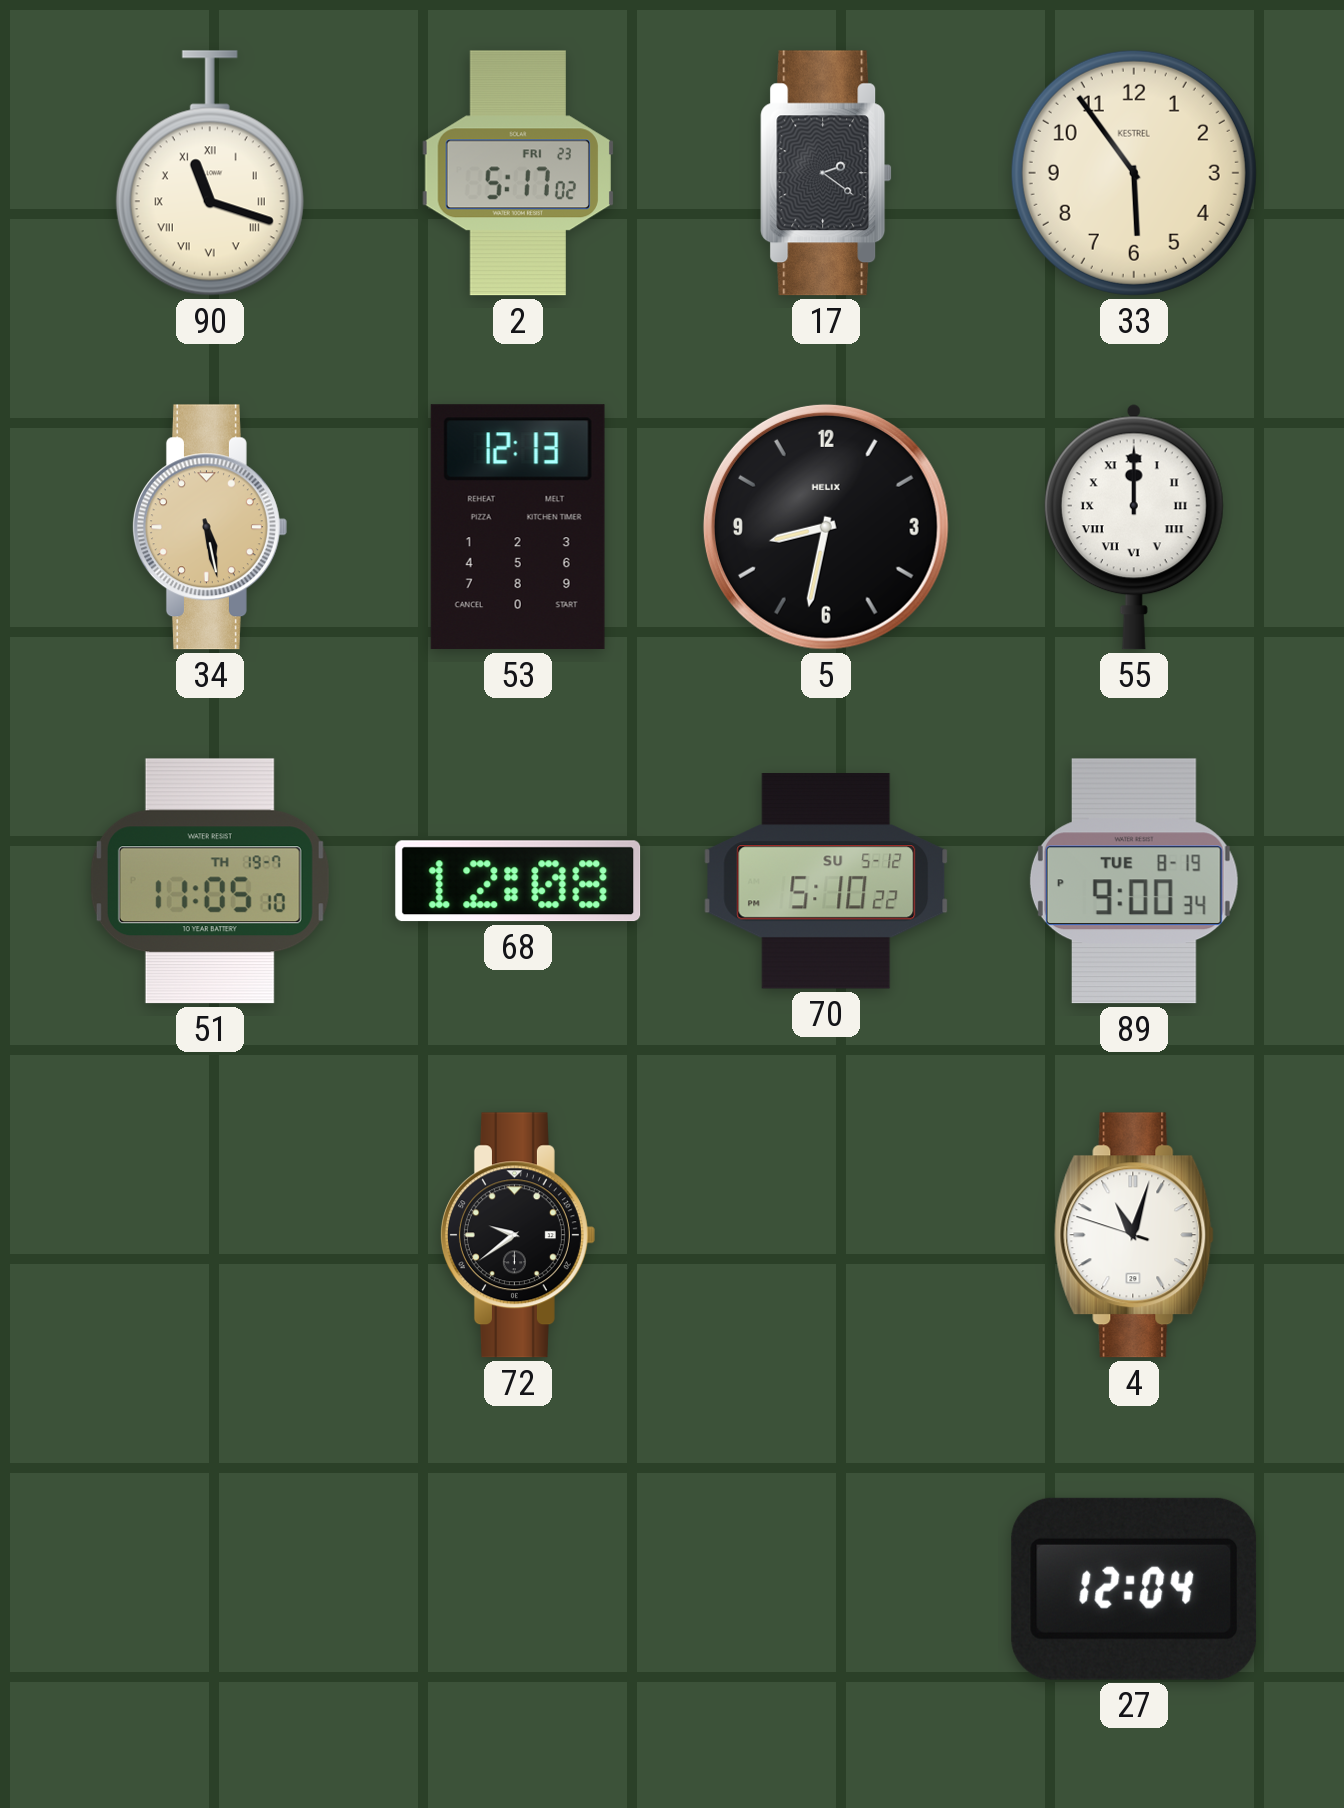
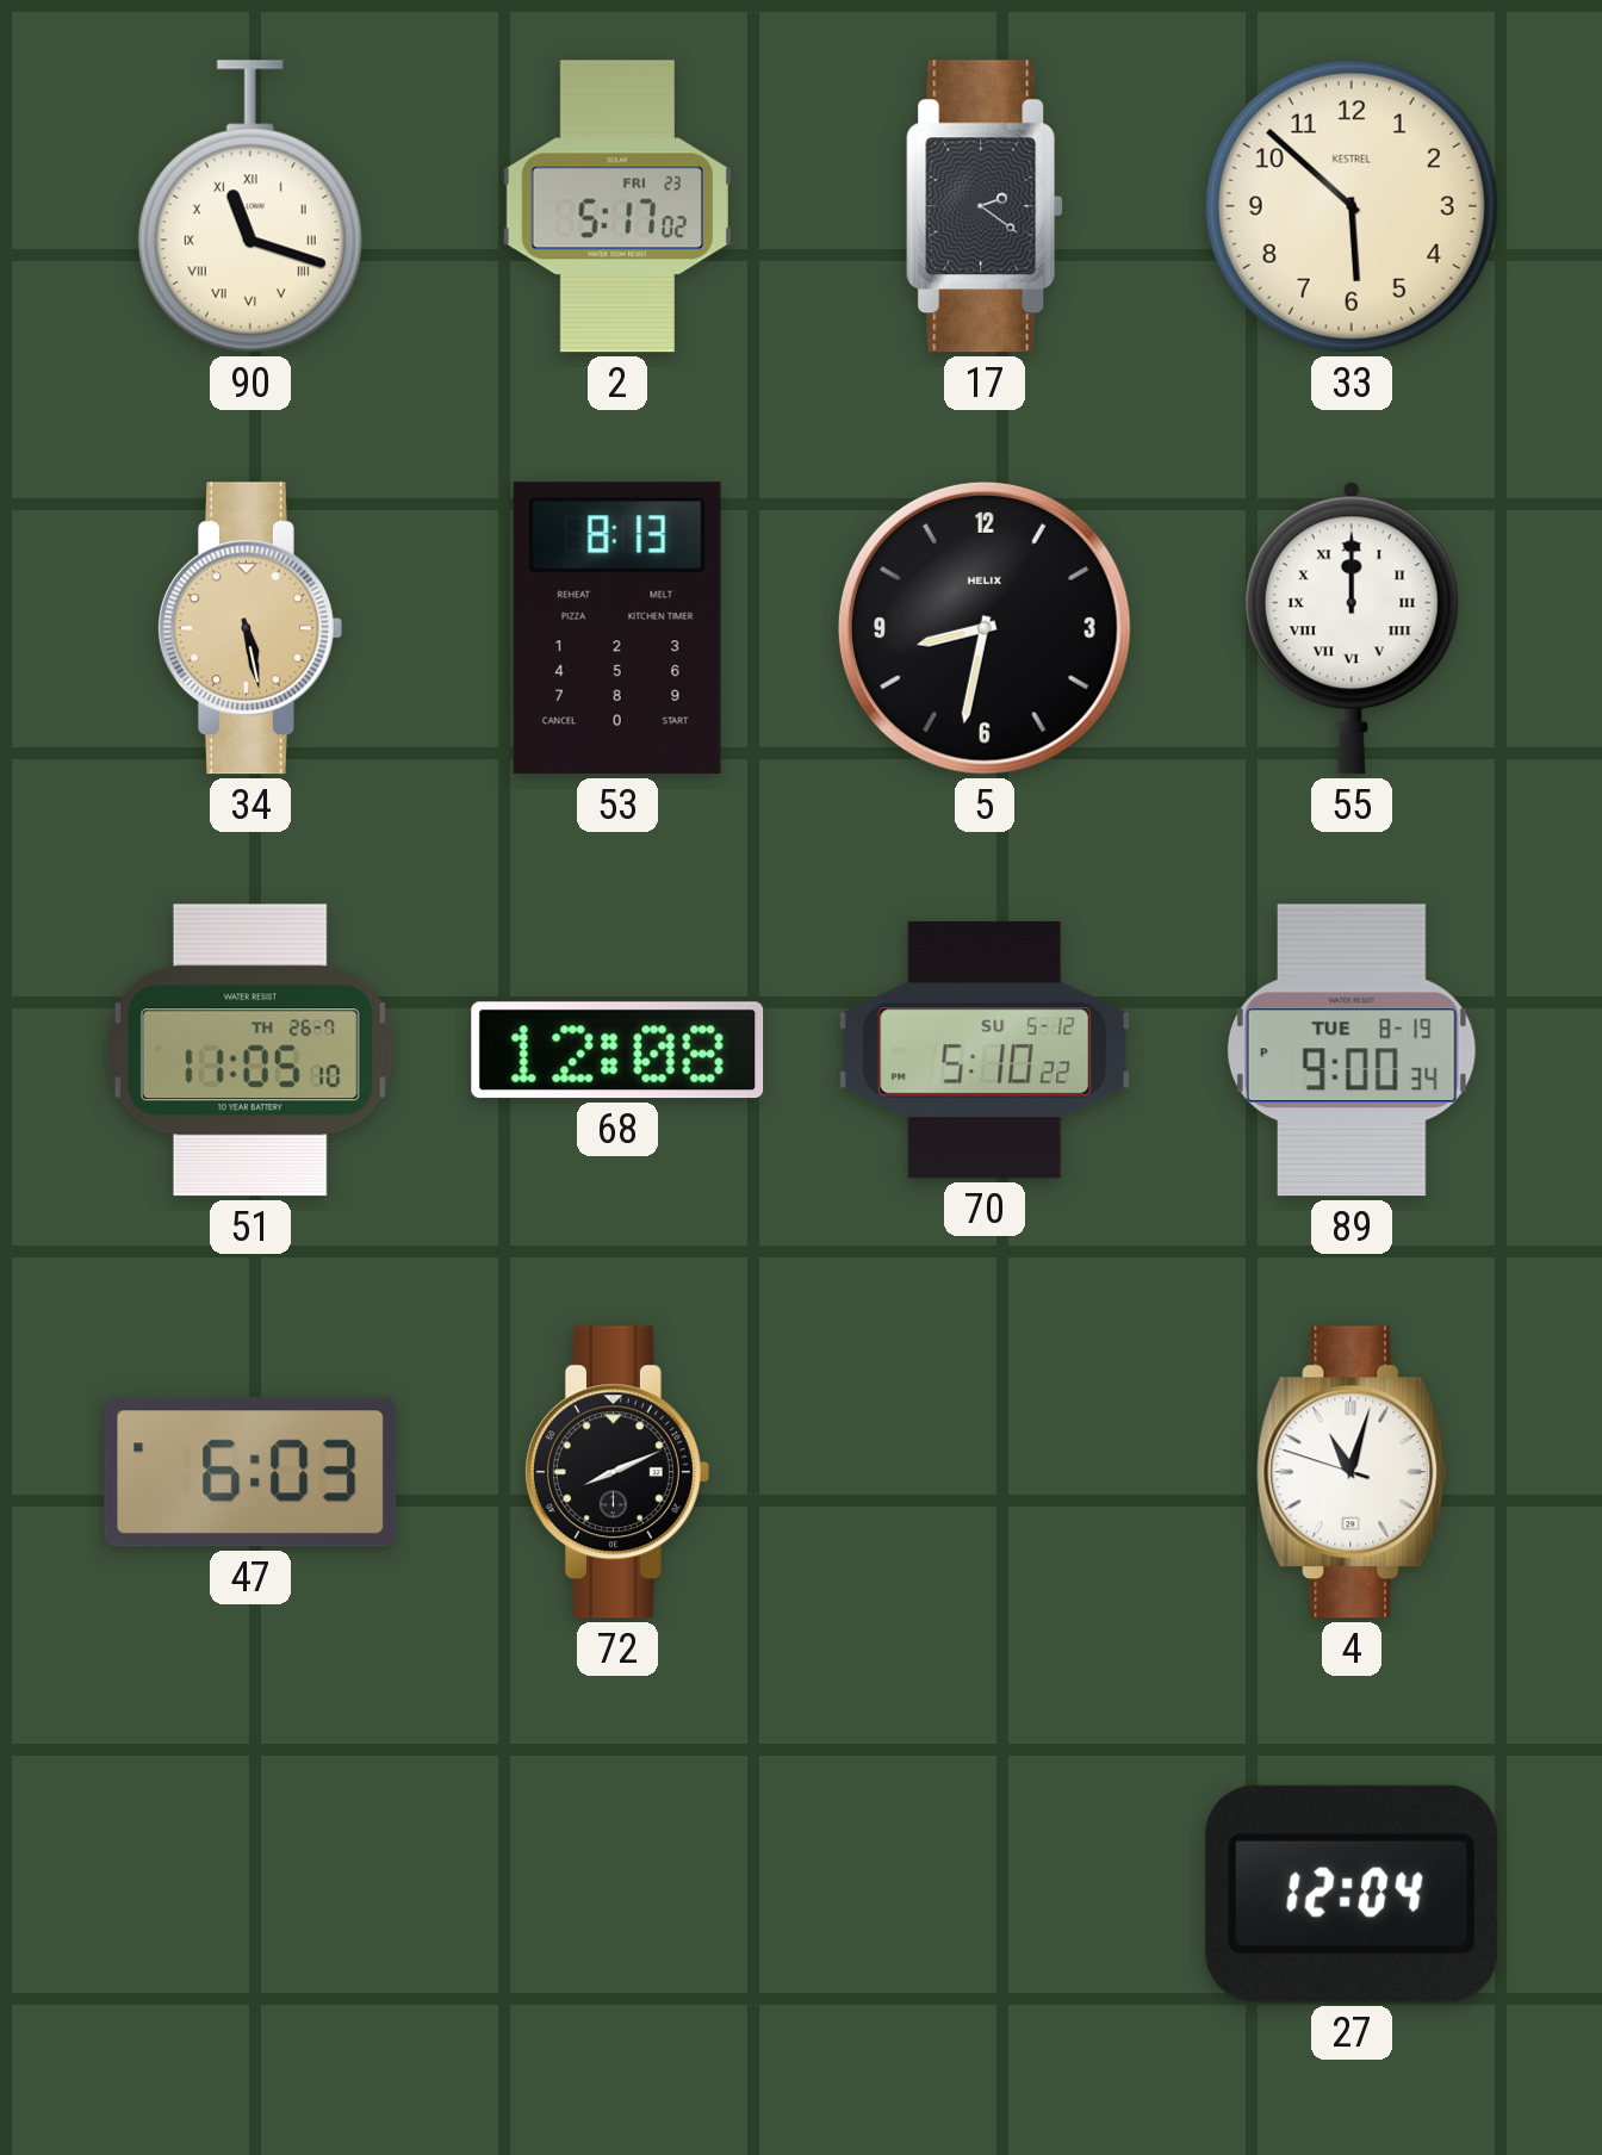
33: 5:54 -> 5:52
53: 12:13 -> 8:13
51 date: TH 19-7 -> TH 26-7
47: none -> 6:03
72: 9:39 -> 8:11
